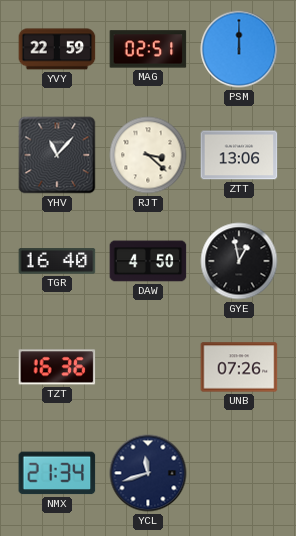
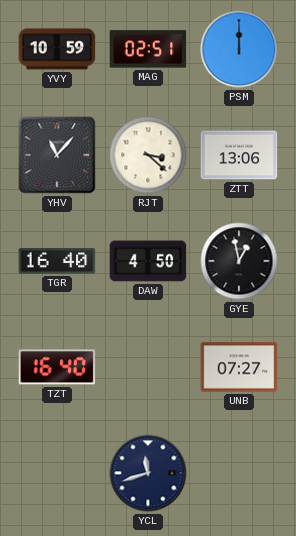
YVY: 22:59 -> 10:59
TZT: 16:36 -> 16:40
UNB: 07:26 -> 07:27
NMX: 21:34 -> none
